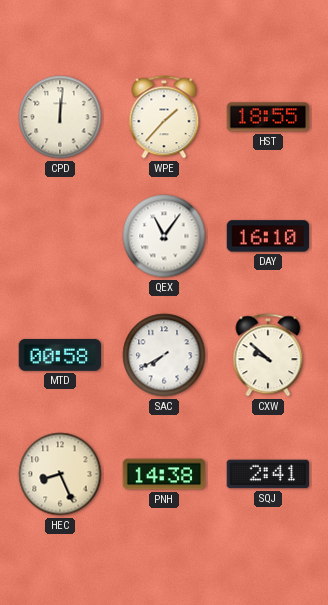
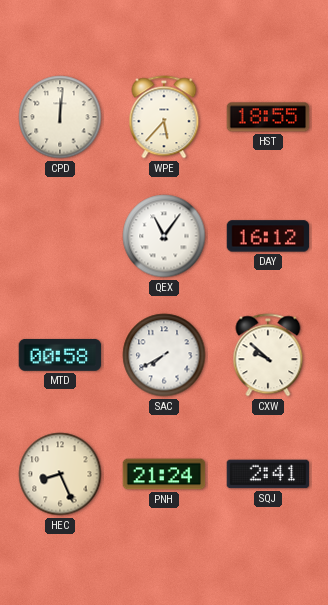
WPE: 1:37 -> 5:37
DAY: 16:10 -> 16:12
PNH: 14:38 -> 21:24
